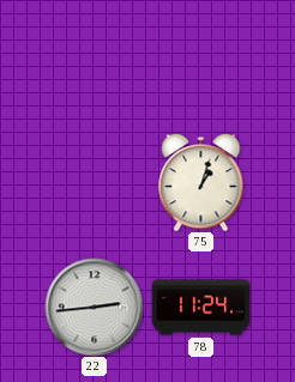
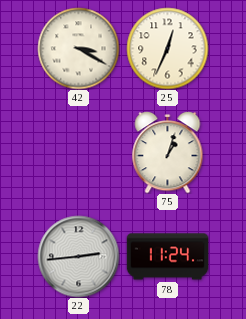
42: none -> 3:20
25: none -> 12:34
